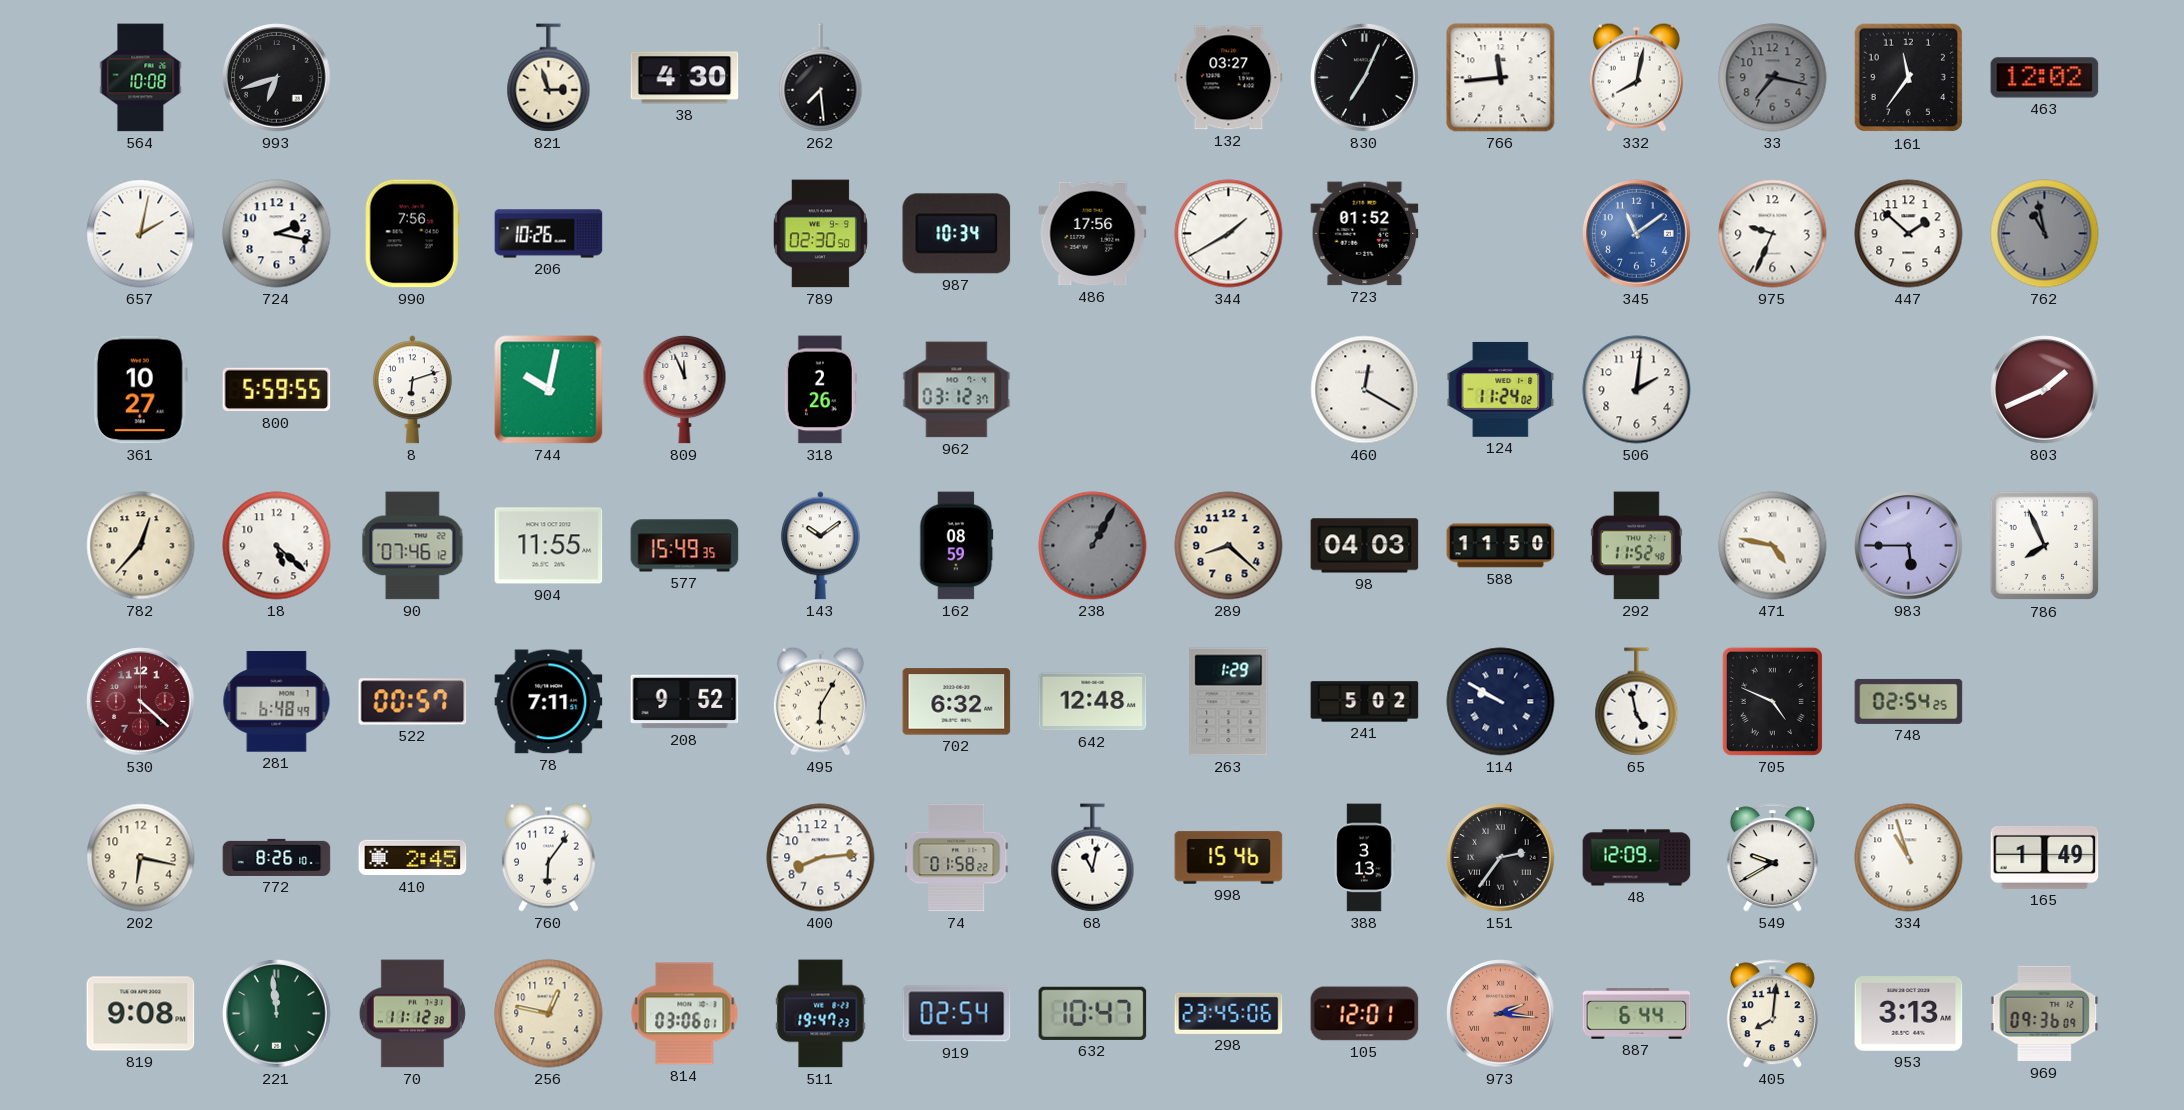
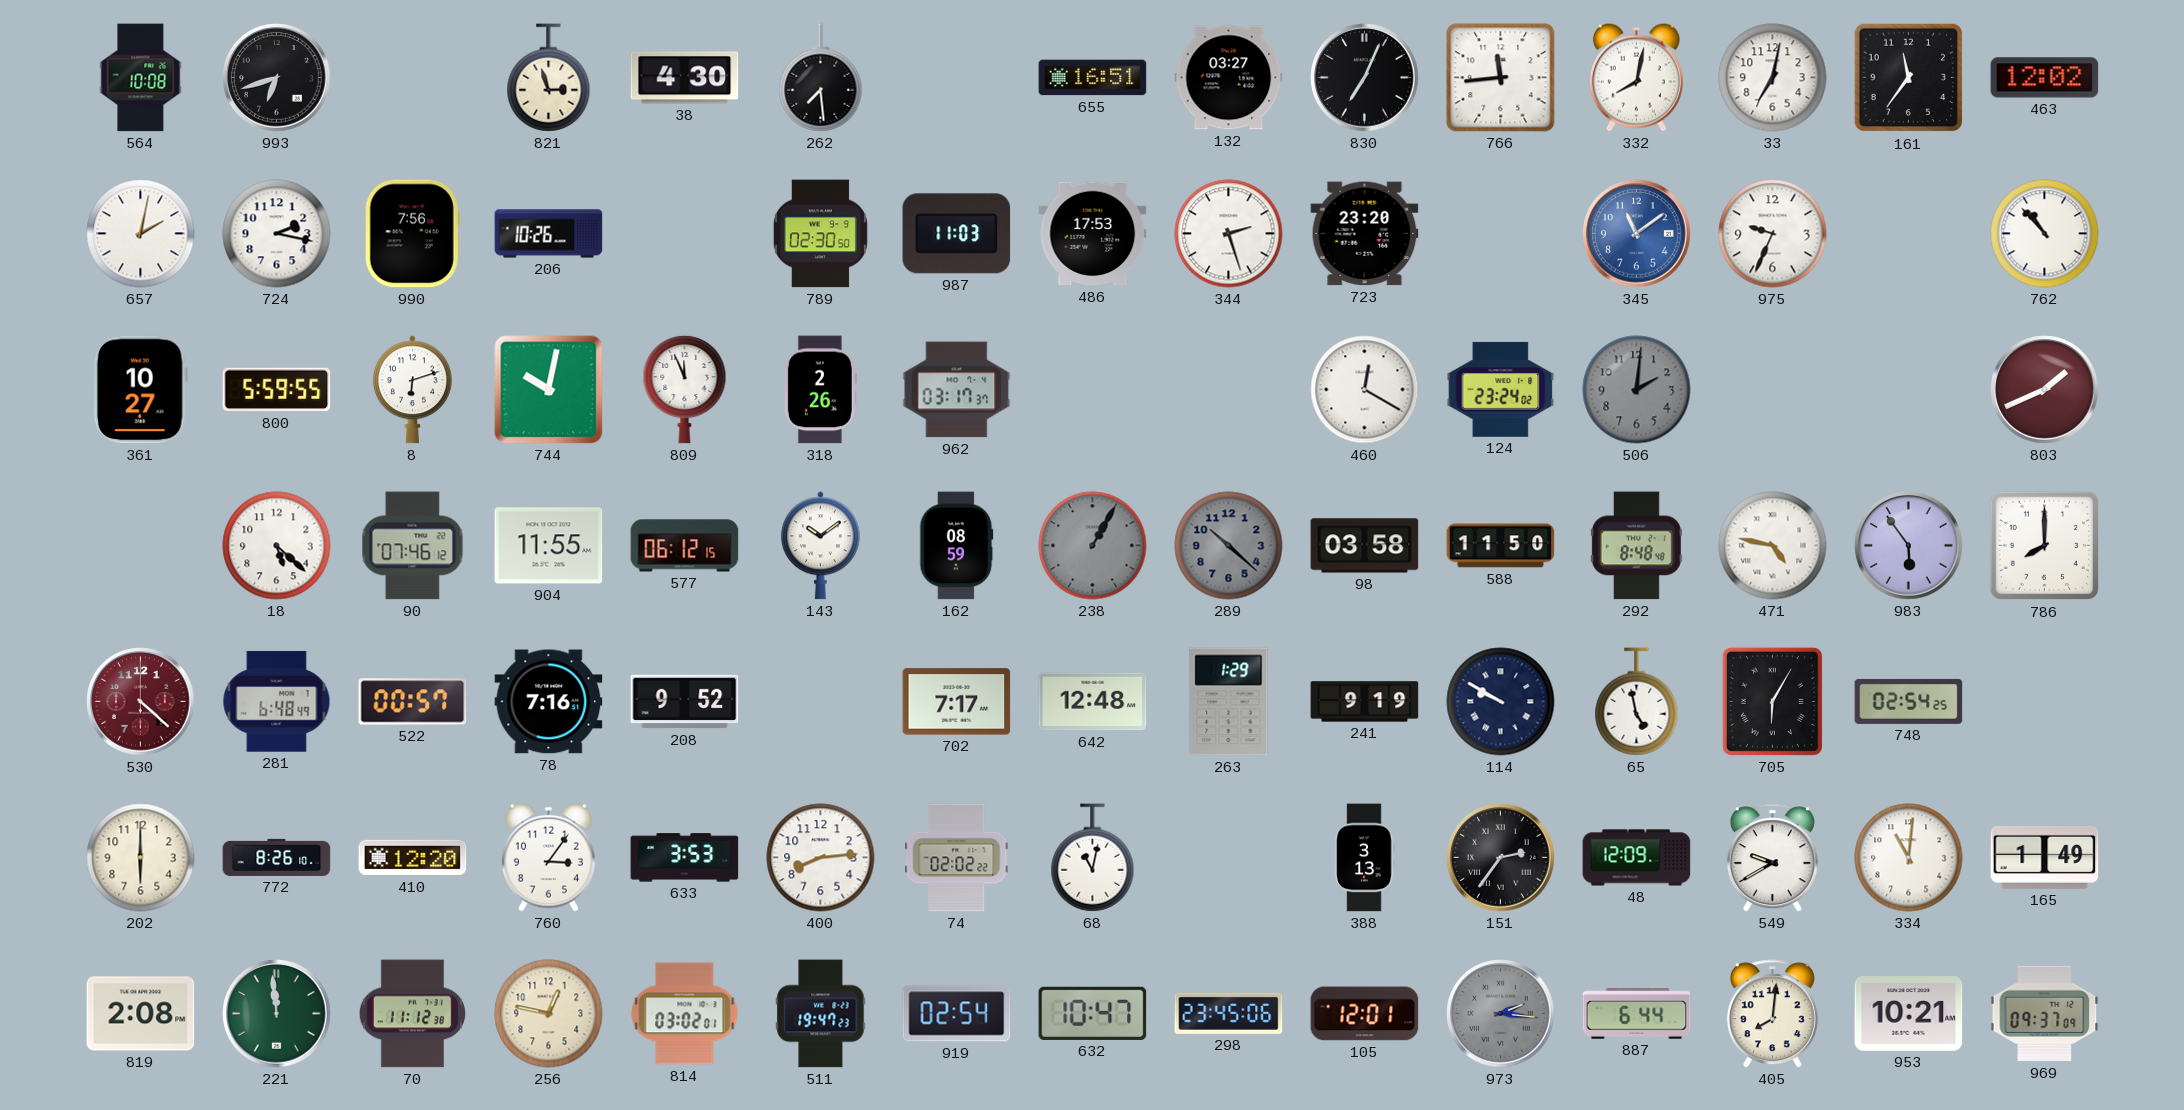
655: none -> 16:51
33: 7:17 -> 7:02
33 dial: grey -> white
987: 10:34 -> 11:03
486: 17:56 -> 17:53
344: 1:40 -> 2:27
723: 01:52 -> 23:20
447: 1:52 -> none
762: 10:58 -> 10:53
762 dial: grey -> white
962: 03:12 -> 03:17
124: 11:24 -> 23:24
506 dial: white -> grey
782: 12:37 -> none
577: 15:49 -> 06:12
289: 8:22 -> 10:22
289 dial: cream -> grey
98: 04:03 -> 03:58
292: 11:52 -> 8:48
983: 5:45 -> 5:54
786: 7:56 -> 8:00
78: 7:11 -> 7:16
495: 6:05 -> none
702: 6:32 -> 7:17
241: 5:02 -> 9:19
705: 4:49 -> 6:05
202: 6:17 -> 6:00
410: 2:45 -> 12:20
760: 6:06 -> 3:06
633: none -> 3:53
74: 01:58 -> 02:02
998: 15:46 -> none
334: 10:57 -> 11:01
819: 9:08 -> 2:08
814: 03:06 -> 03:02
973 dial: salmon -> grey
953: 3:13 -> 10:21
969: 09:36 -> 09:37
